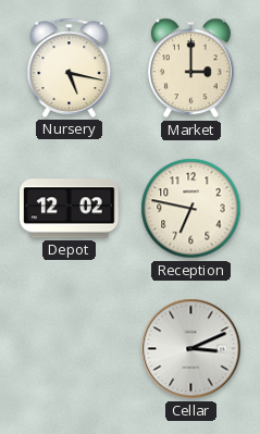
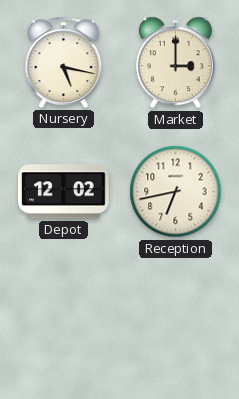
Reception: 6:47 -> 6:43
Cellar: 3:11 -> none
